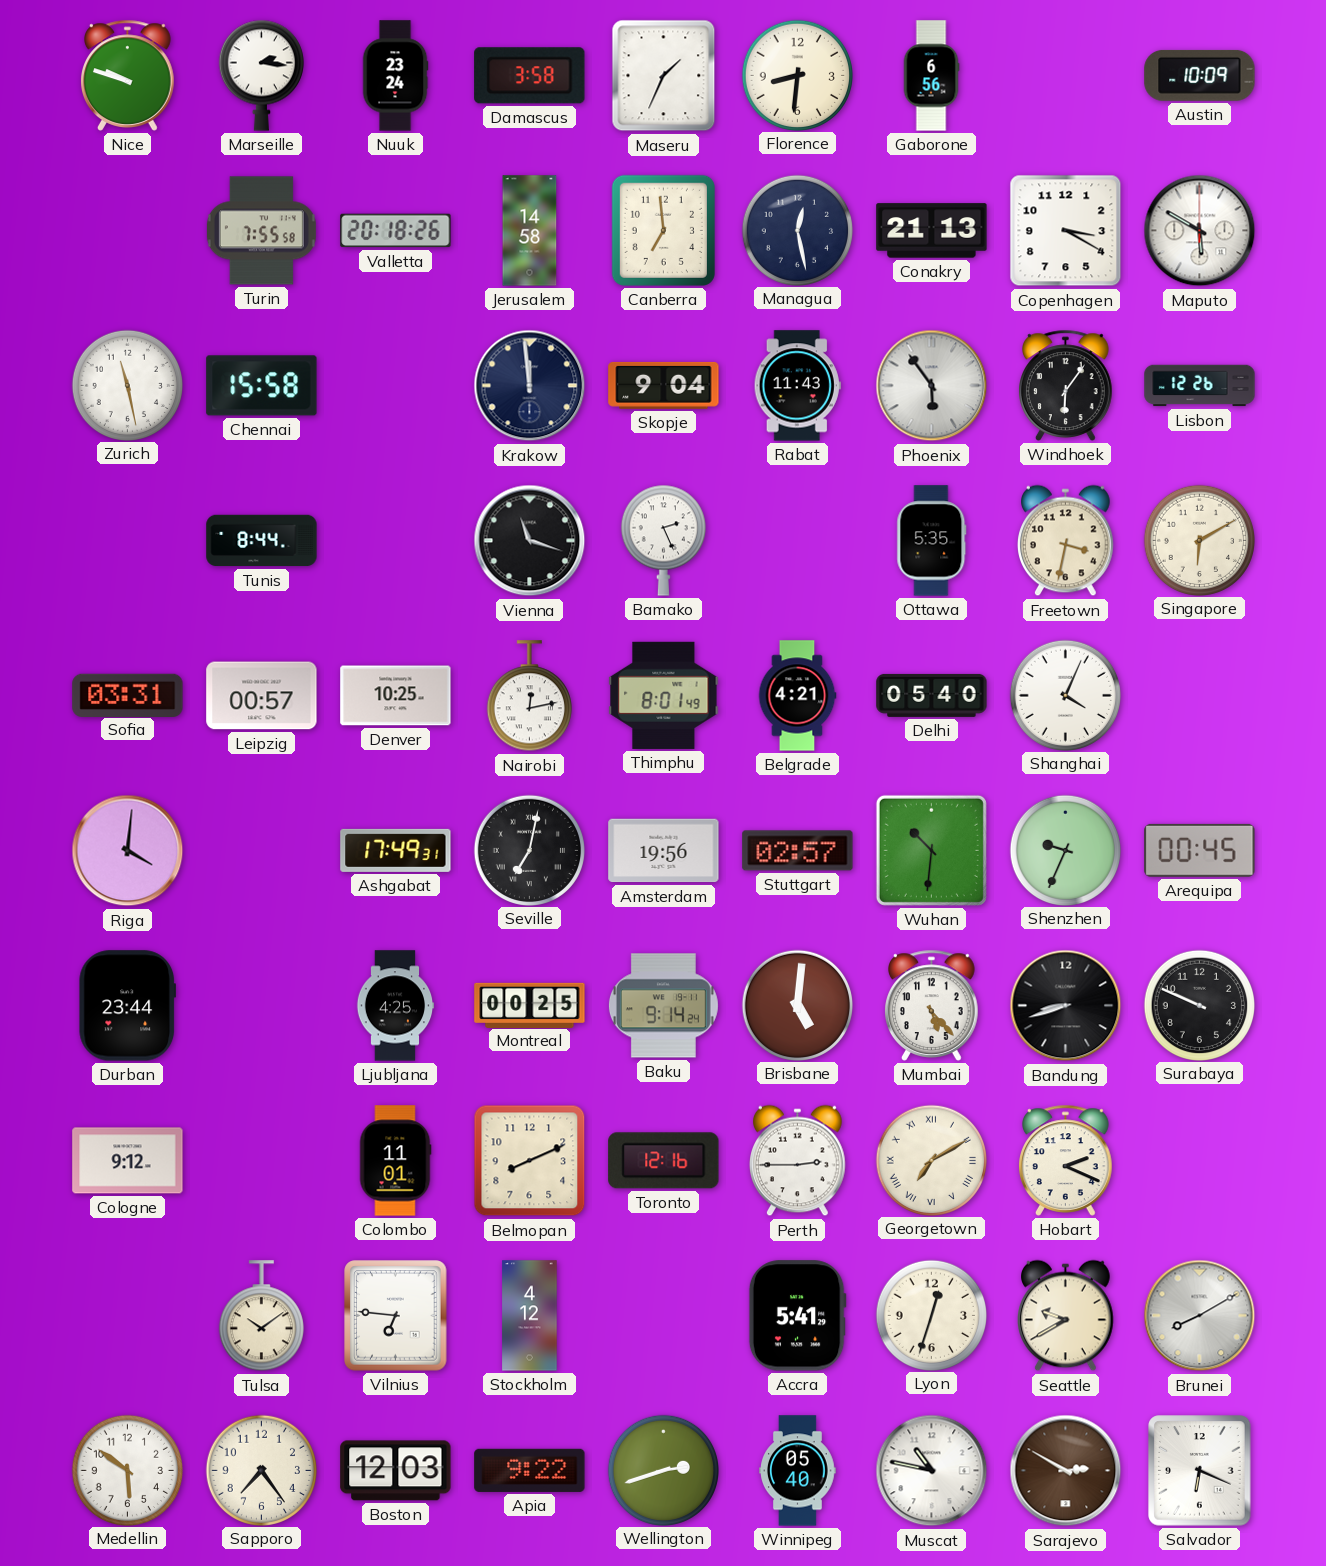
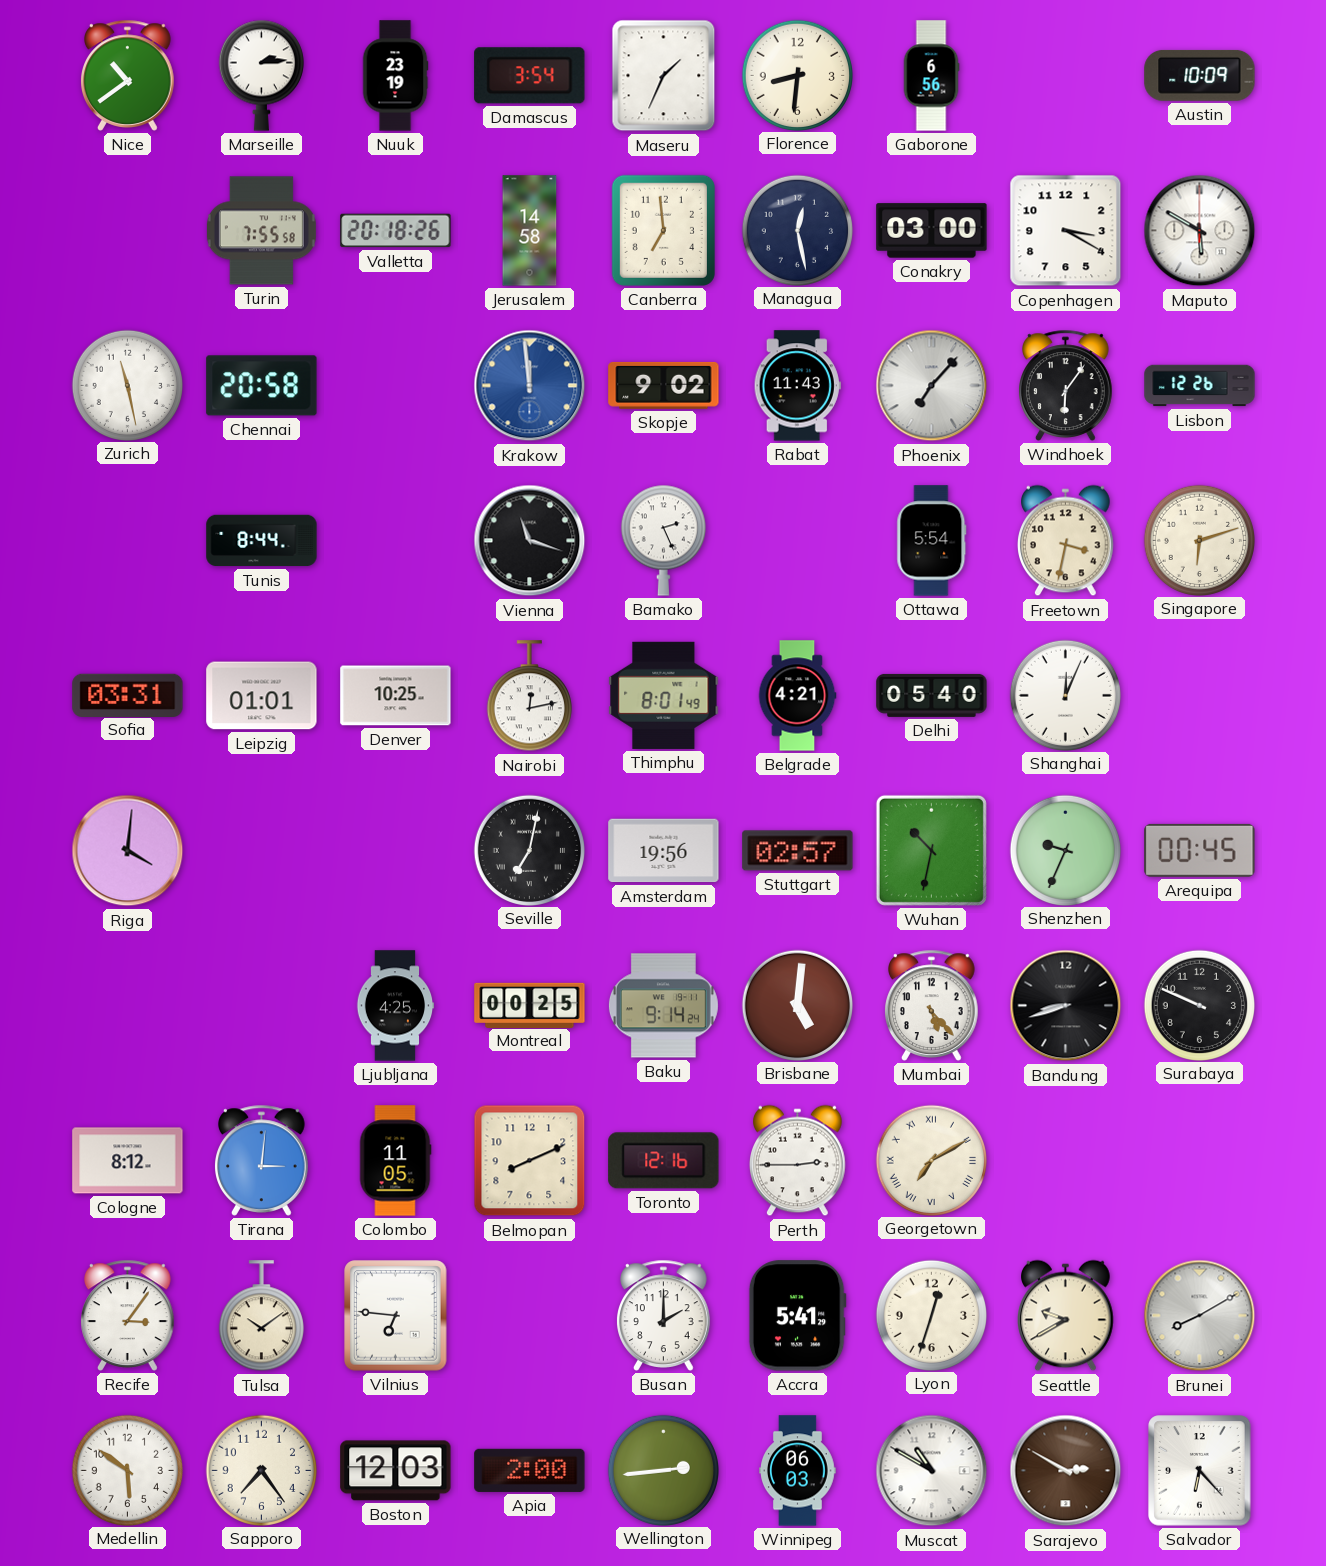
Nice: 9:48 -> 10:39
Marseille: 2:16 -> 2:14
Nuuk: 23:24 -> 23:19
Damascus: 3:58 -> 3:54
Conakry: 21:13 -> 03:00
Chennai: 15:58 -> 20:58
Krakow dial: navy -> blue
Skopje: 9:04 -> 9:02
Phoenix: 5:54 -> 7:07
Ottawa: 5:35 -> 5:54
Singapore: 6:10 -> 6:12
Leipzig: 00:57 -> 01:01
Shanghai: 4:04 -> 12:04
Ashgabat: 17:49 -> none
Wuhan: 10:31 -> 10:32
Durban: 23:44 -> none
Cologne: 9:12 -> 8:12
Tirana: none -> 3:01
Colombo: 11:01 -> 11:05
Hobart: 2:19 -> none
Recife: none -> 3:06
Stockholm: 4:12 -> none
Busan: none -> 2:00
Apia: 9:22 -> 2:00
Wellington: 2:42 -> 2:44
Winnipeg: 05:40 -> 06:03
Muscat: 10:47 -> 10:50
Salvador: 6:19 -> 6:23
